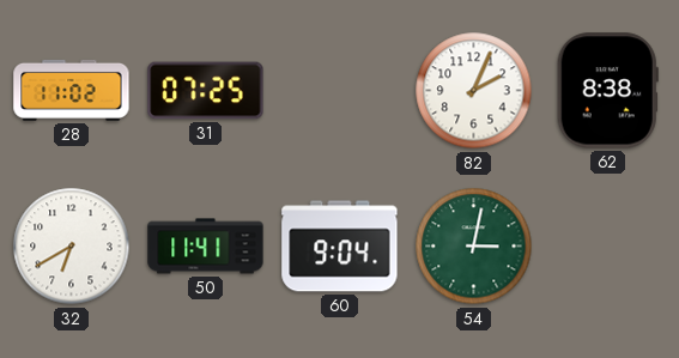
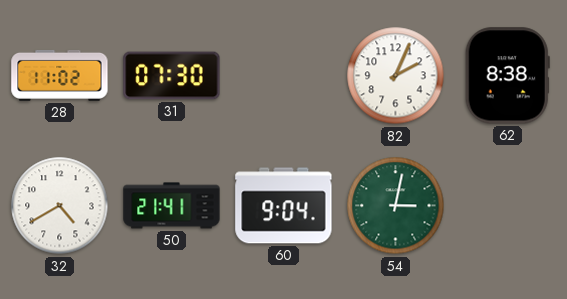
31: 07:25 -> 07:30
32: 6:40 -> 4:40
50: 11:41 -> 21:41
